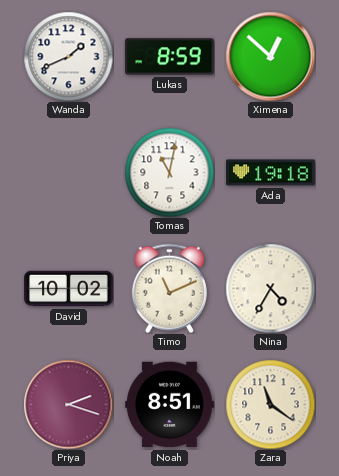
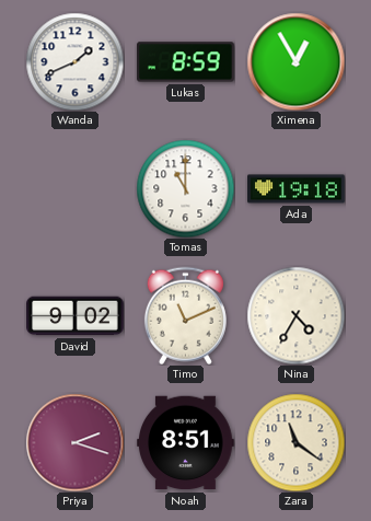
Ximena: 12:52 -> 12:55
Tomas: 11:02 -> 11:00
David: 10:02 -> 9:02
